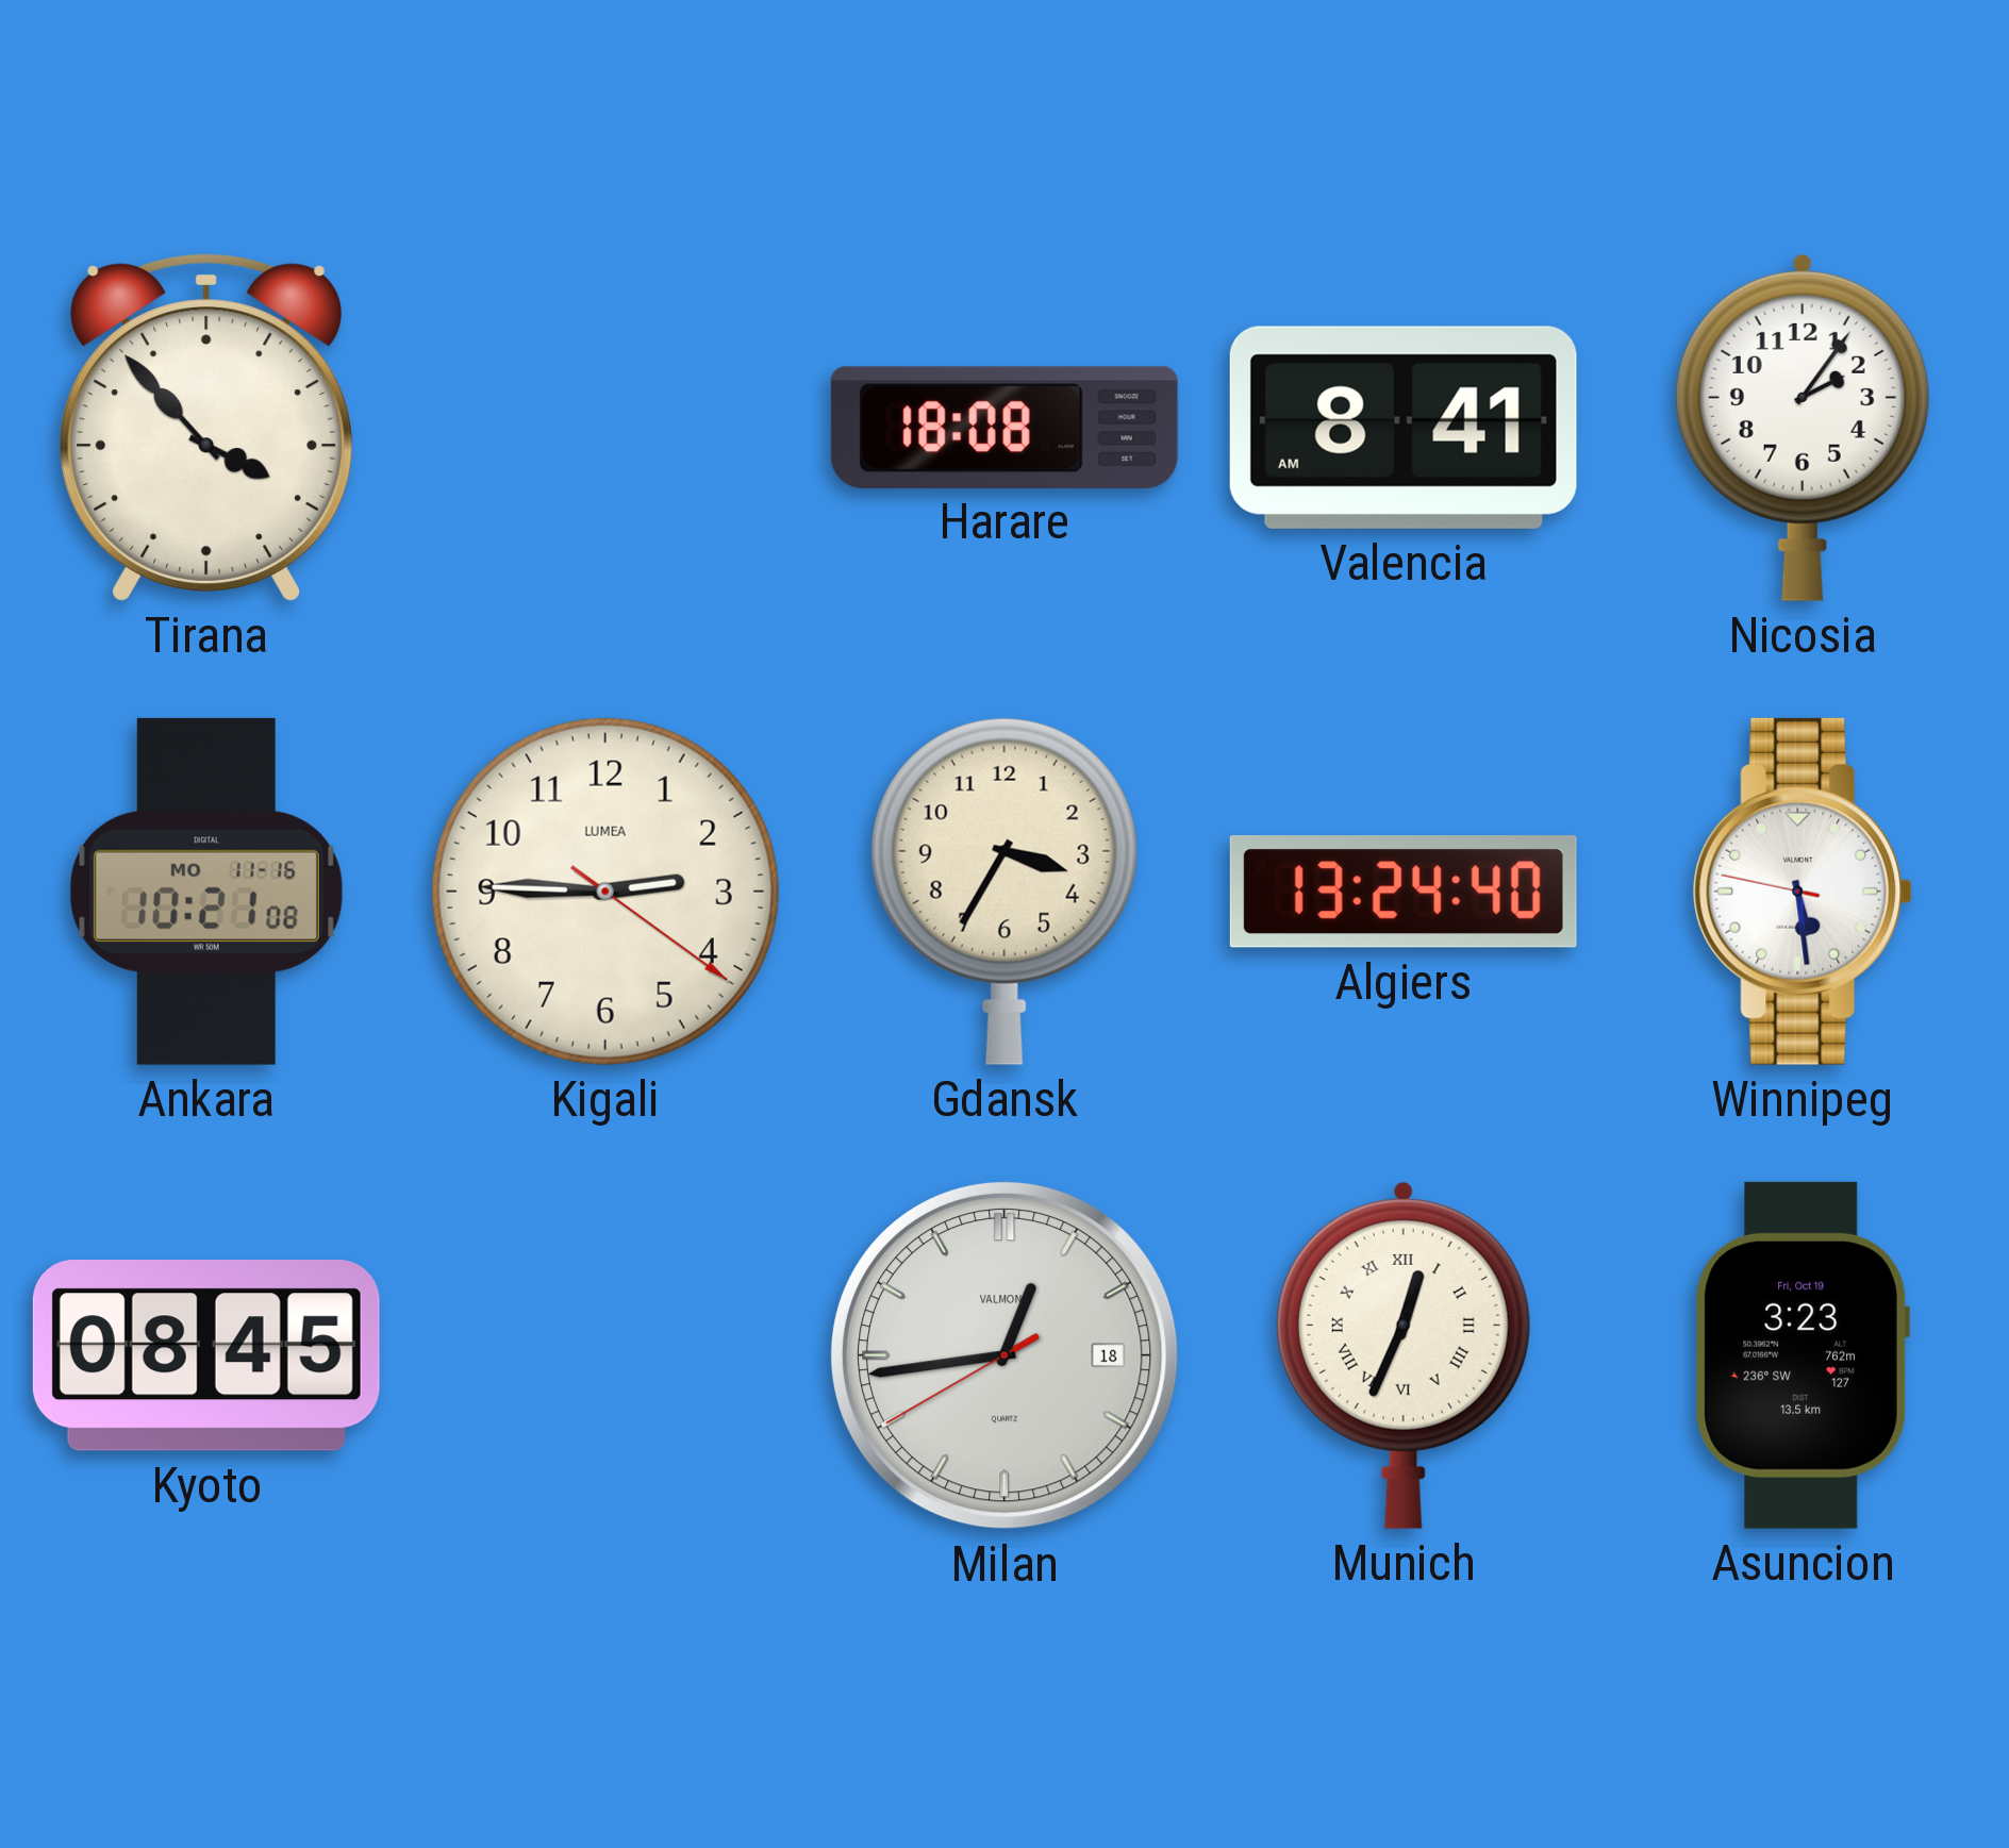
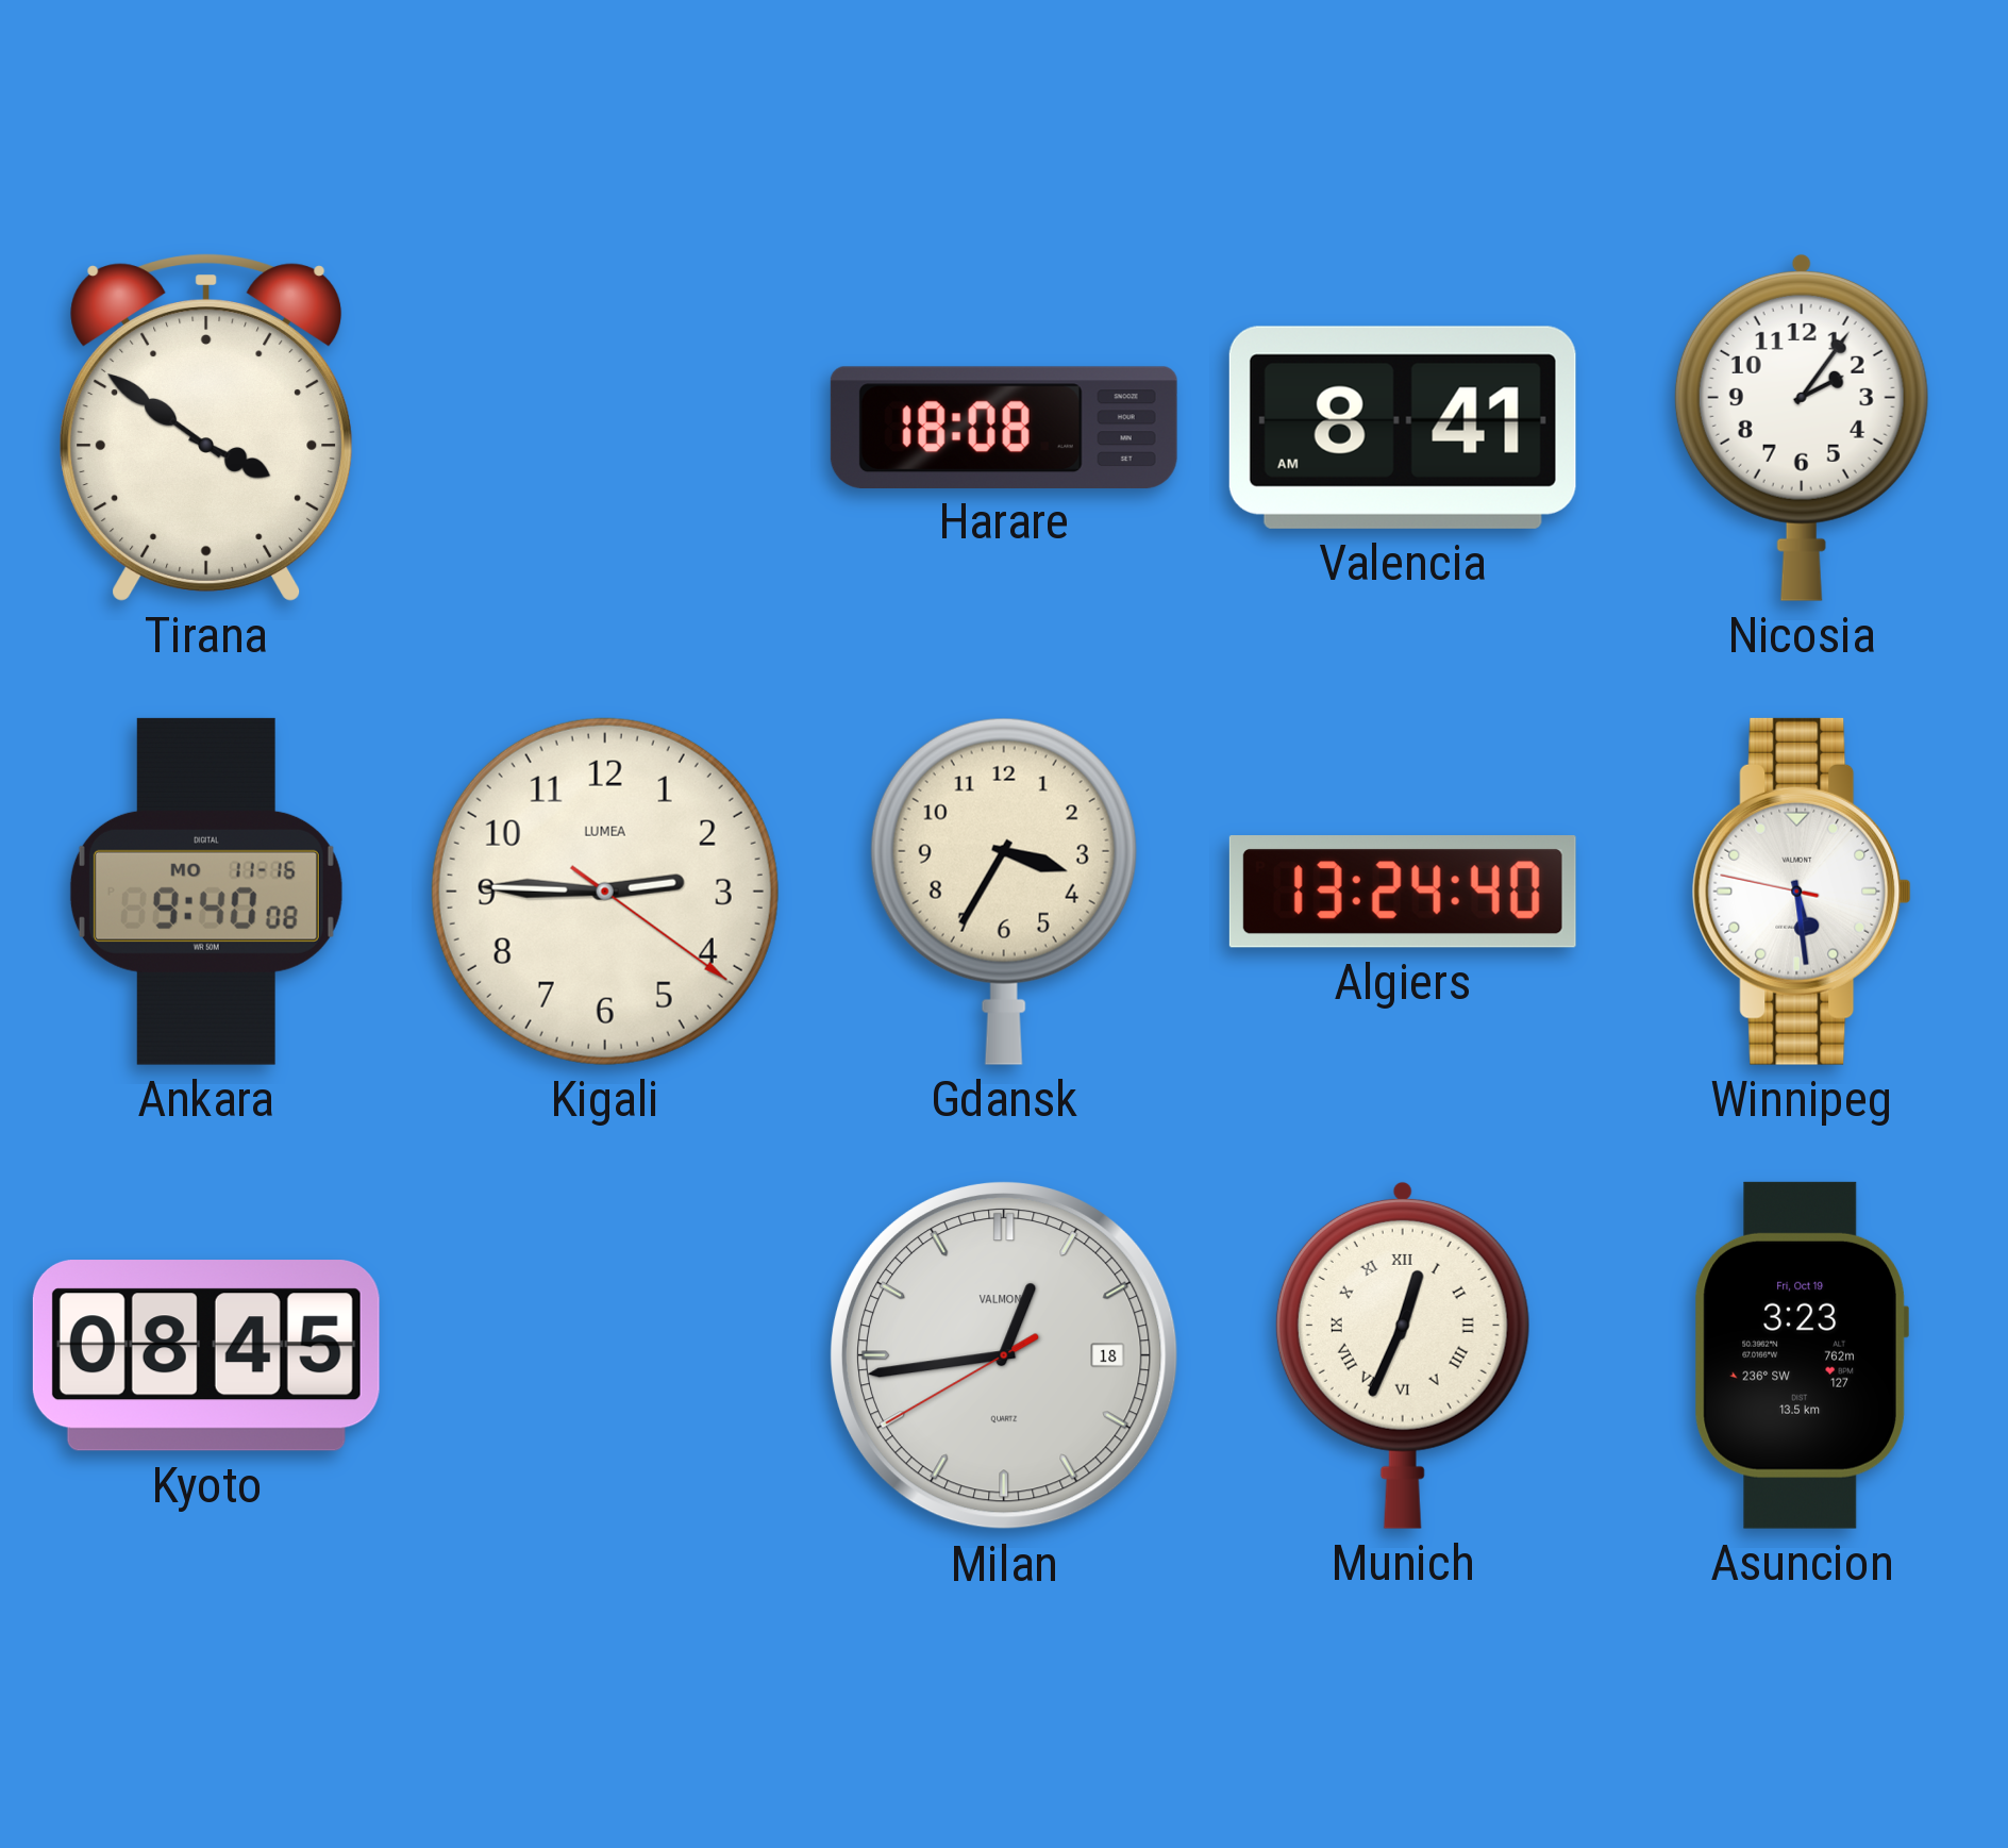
Tirana: 3:53 -> 3:51
Ankara: 10:21 -> 9:40
